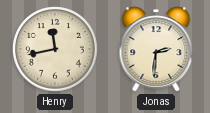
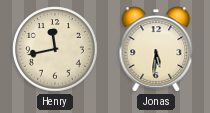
Jonas: 2:31 -> 5:31
